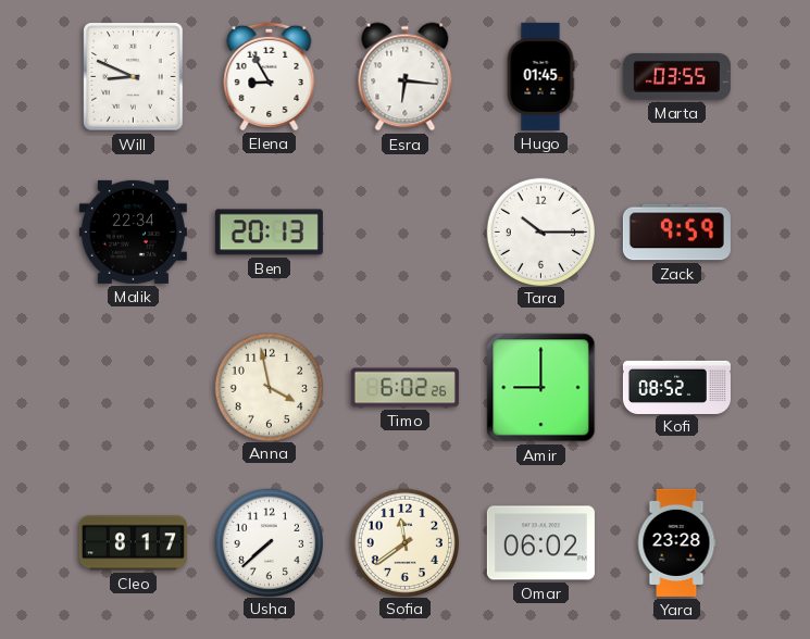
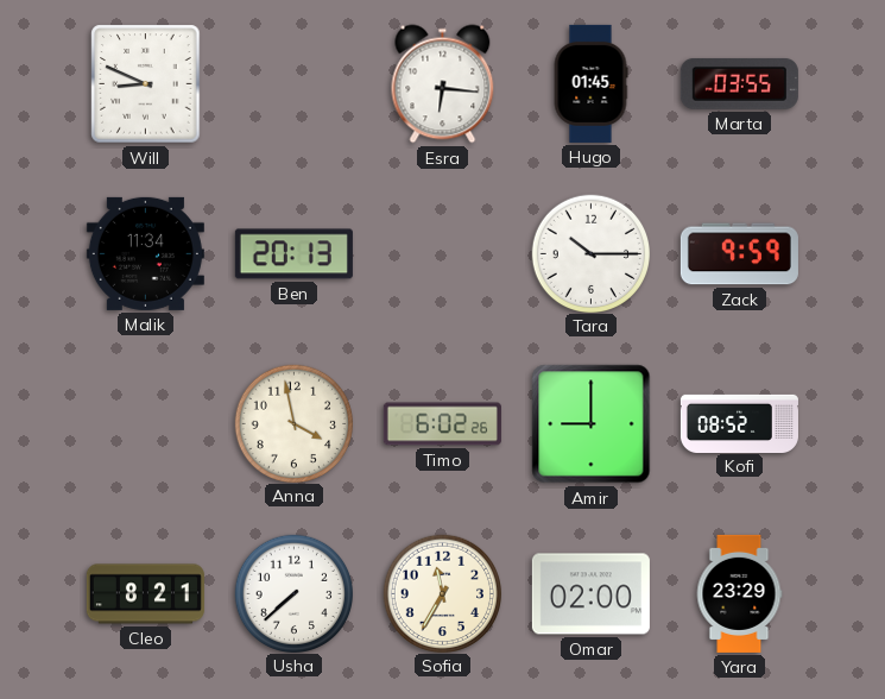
Elena: 8:55 -> none
Malik: 22:34 -> 11:34
Cleo: 8:17 -> 8:21
Sofia: 11:39 -> 11:35
Omar: 06:02 -> 02:00
Yara: 23:28 -> 23:29
